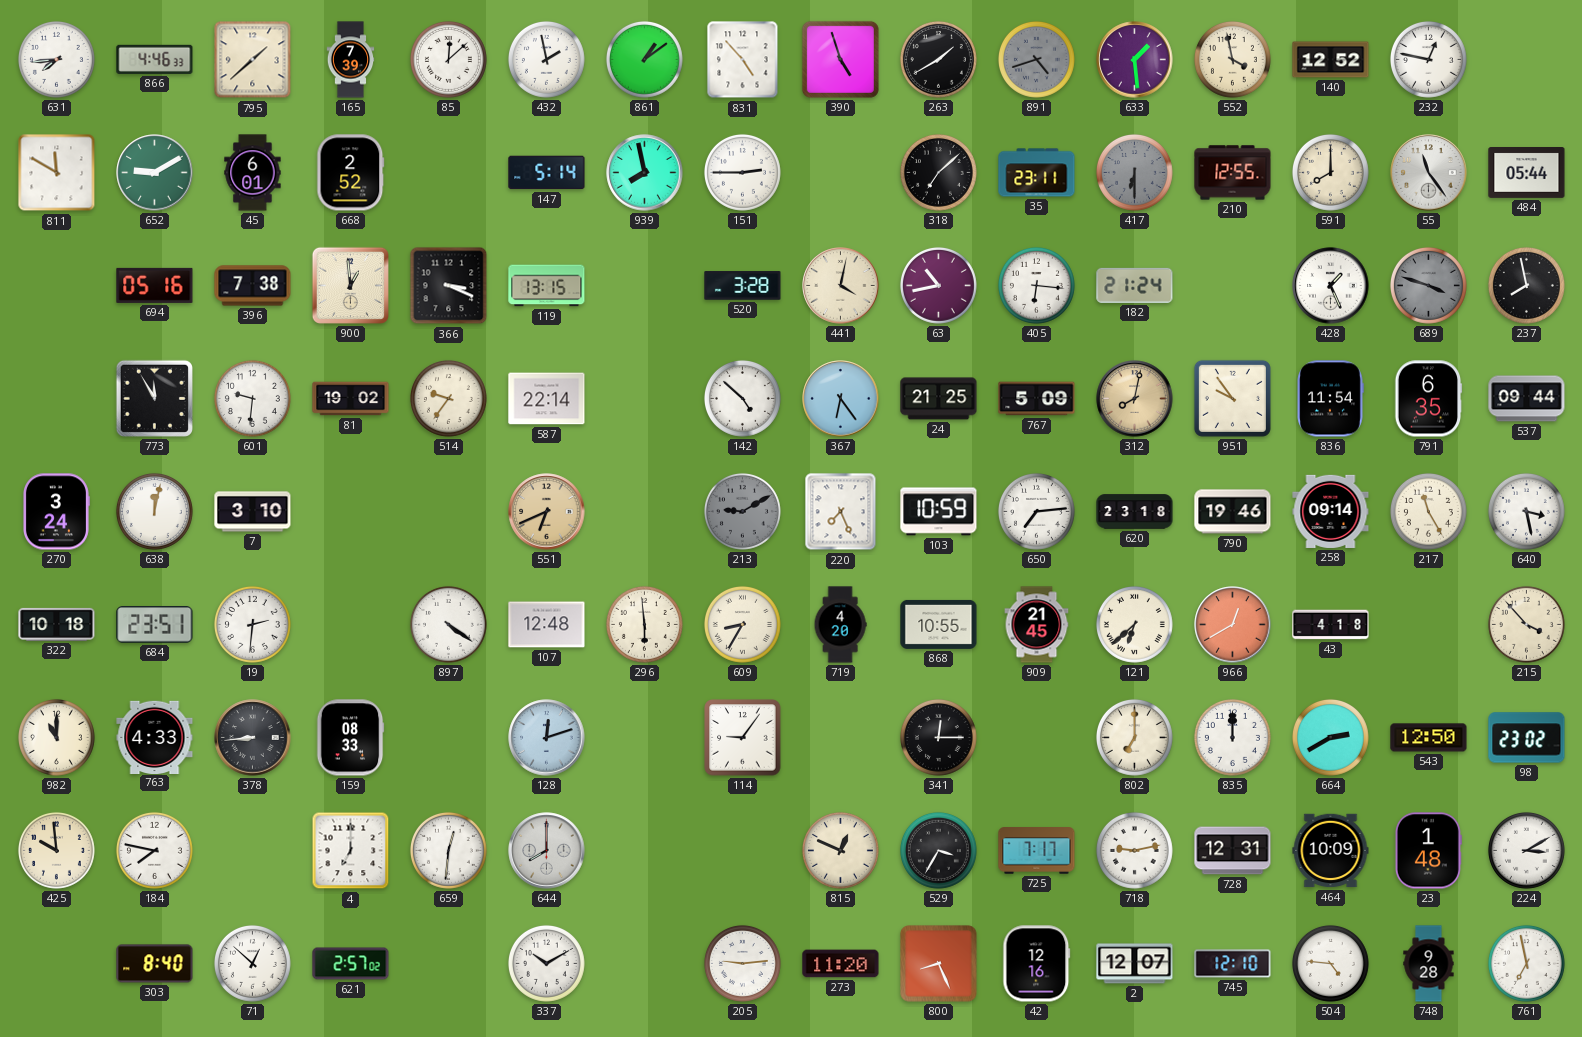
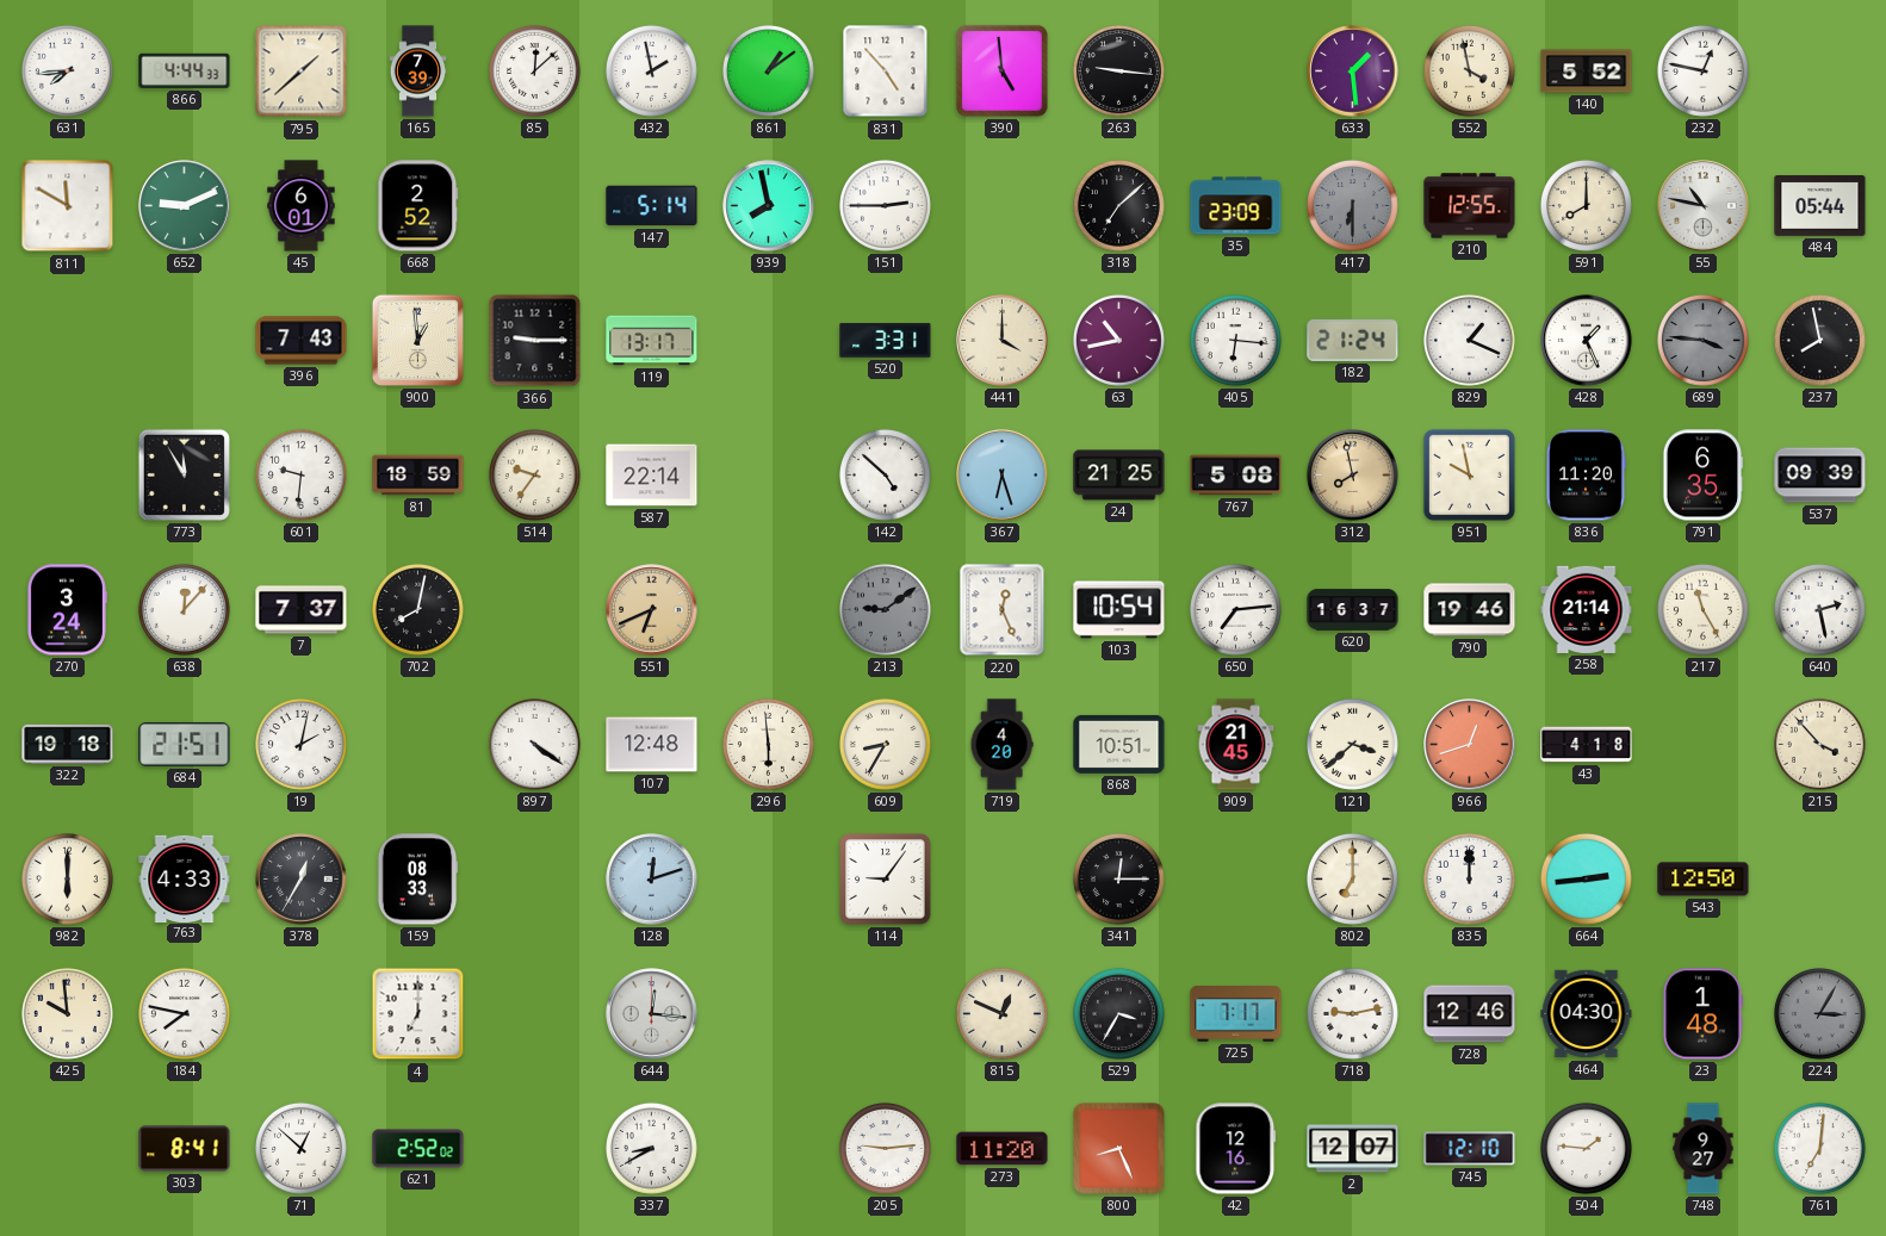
866: 4:46 -> 4:44
390: 4:57 -> 4:59
263: 1:40 -> 9:16
891: 4:42 -> none
140: 12:52 -> 5:52
652: 9:10 -> 9:11
35: 23:11 -> 23:09
55: 11:24 -> 10:47
694: 05:16 -> none
396: 7:38 -> 7:43
366: 3:19 -> 9:15
119: 13:15 -> 13:17
520: 3:28 -> 3:31
441: 4:02 -> 4:00
829: none -> 1:19
689: 3:48 -> 3:46
81: 19:02 -> 18:59
367: 6:24 -> 6:27
767: 5:09 -> 5:08
312: 8:02 -> 7:58
951: 9:54 -> 9:58
836: 11:54 -> 11:20
537: 09:44 -> 09:39
638: 12:02 -> 12:07
7: 3:10 -> 7:37
702: none -> 8:02
213: 9:10 -> 9:09
220: 7:26 -> 12:26
103: 10:59 -> 10:54
620: 23:18 -> 16:37
258: 09:14 -> 21:14
640: 3:28 -> 2:28
322: 10:18 -> 19:18
684: 23:51 -> 21:51
19: 2:31 -> 2:02
868: 10:55 -> 10:51
121: 6:38 -> 3:38
966: 12:40 -> 12:42
982: 11:00 -> 6:00
378: 8:44 -> 12:35
664: 2:40 -> 2:44
98: 23:02 -> none
659: 12:31 -> none
644: 8:00 -> 12:16
728: 12:31 -> 12:46
464: 10:09 -> 04:30
224: 3:10 -> 3:05
224 dial: white -> grey
303: 8:40 -> 8:41
621: 2:57 -> 2:52
337: 10:10 -> 8:40
504: 4:46 -> 1:46
748: 9:28 -> 9:27
761: 6:58 -> 7:01
